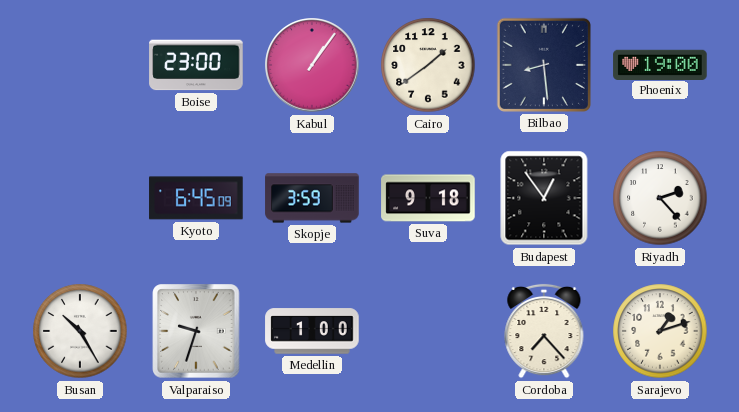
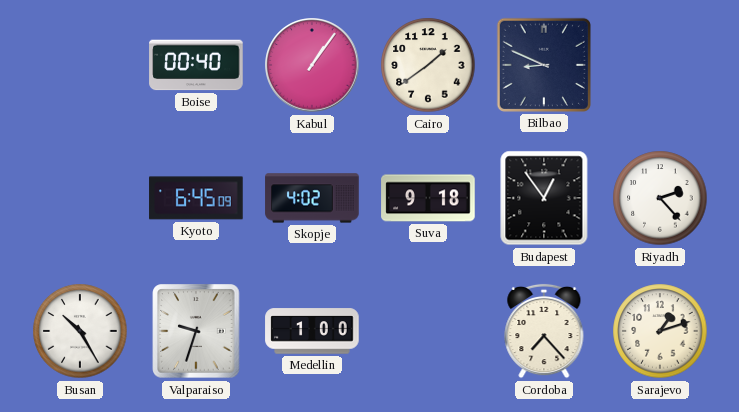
Boise: 23:00 -> 00:40
Bilbao: 8:29 -> 8:49
Phoenix: 19:00 -> none
Skopje: 3:59 -> 4:02
